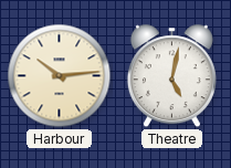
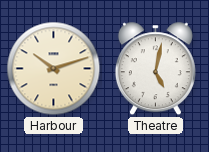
Harbour: 10:14 -> 10:12
